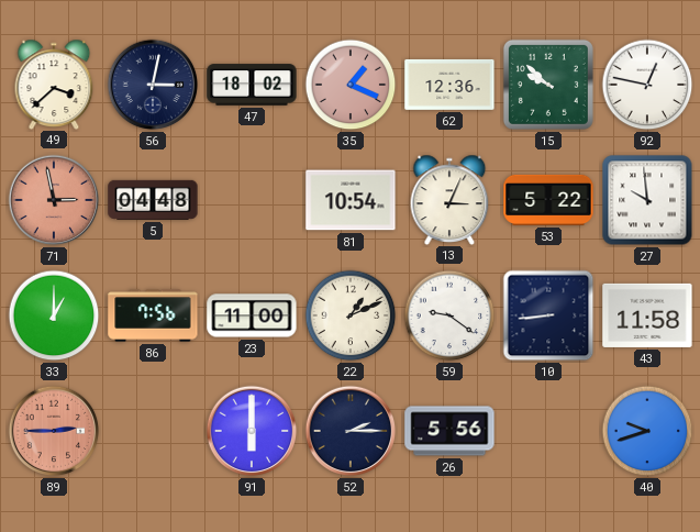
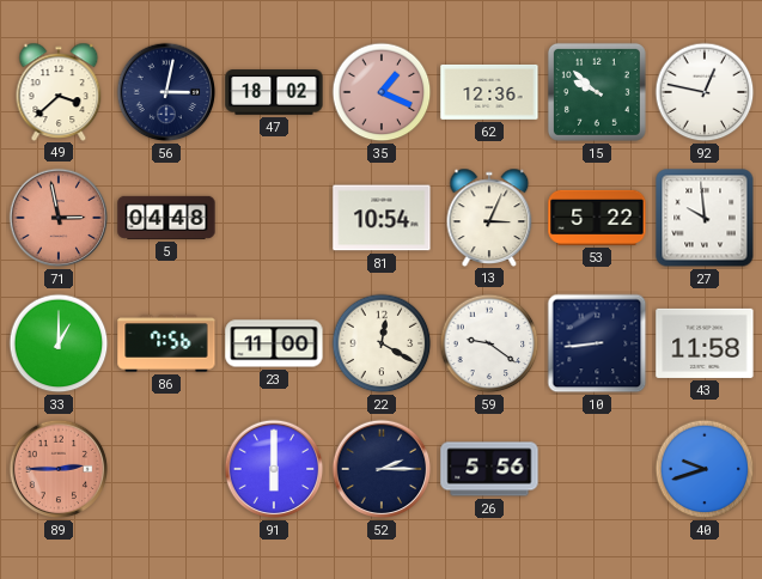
22: 1:11 -> 12:20
